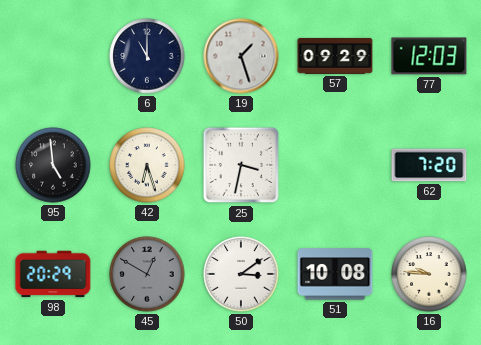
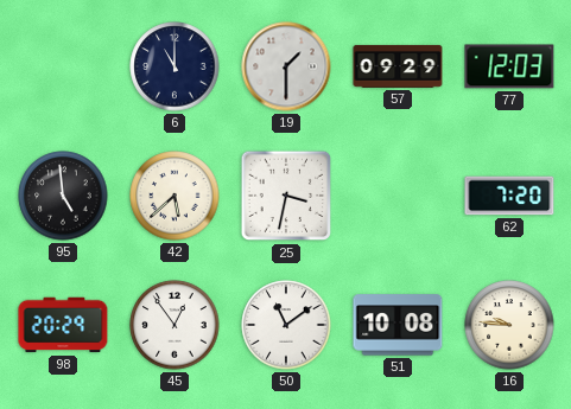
19: 1:27 -> 1:30
42: 6:27 -> 5:38
45: 12:50 -> 12:54
45 dial: grey -> white
50: 3:09 -> 11:09
